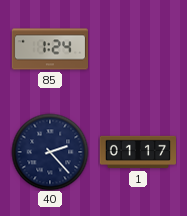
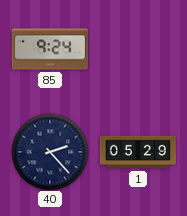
85: 1:24 -> 9:24
1: 01:17 -> 05:29
